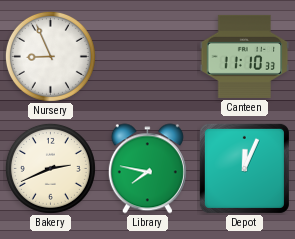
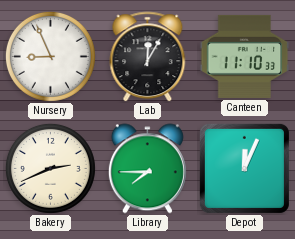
Lab: none -> 12:05
Library: 7:47 -> 7:45
